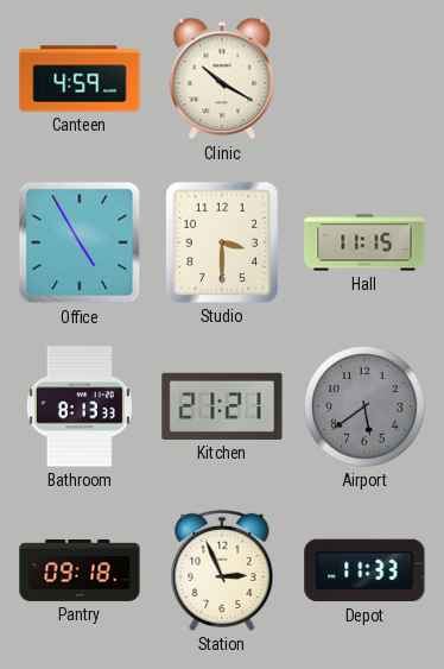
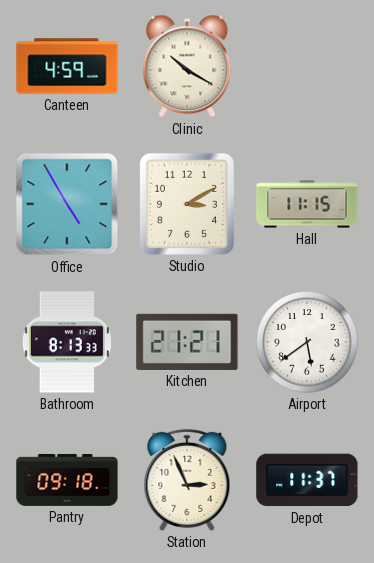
Studio: 3:30 -> 3:10
Airport dial: grey -> white
Depot: 11:33 -> 11:37
